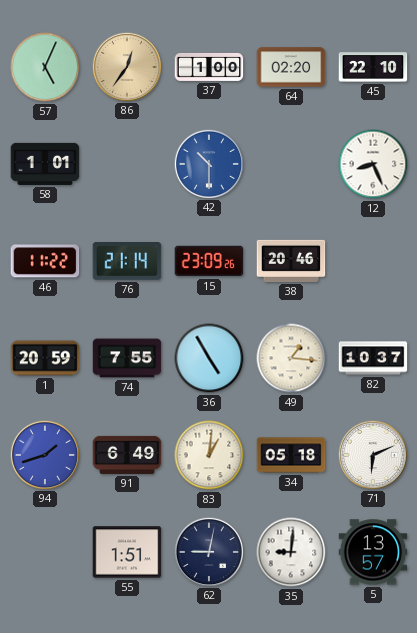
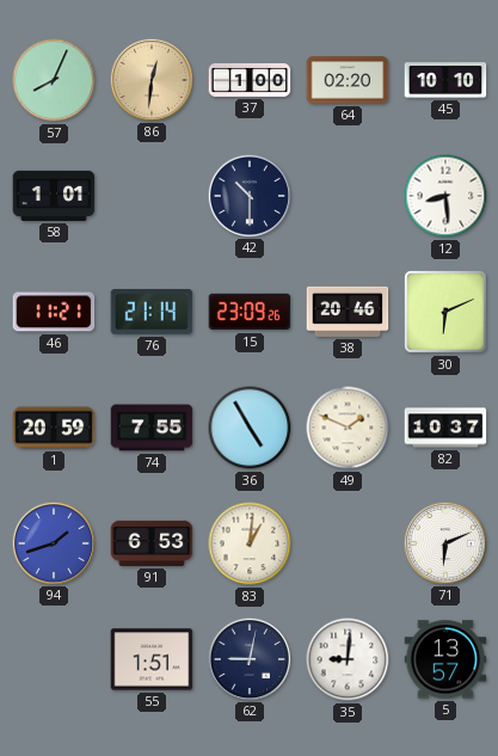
57: 5:04 -> 8:04
86: 12:36 -> 12:31
45: 22:10 -> 10:10
42 dial: blue -> navy
12: 8:26 -> 8:29
46: 11:22 -> 11:21
30: none -> 6:11
49: 1:16 -> 1:49
91: 6:49 -> 6:53
34: 05:18 -> none
